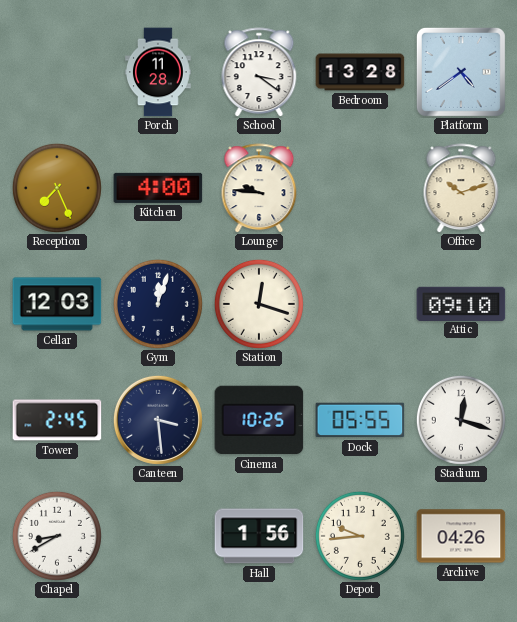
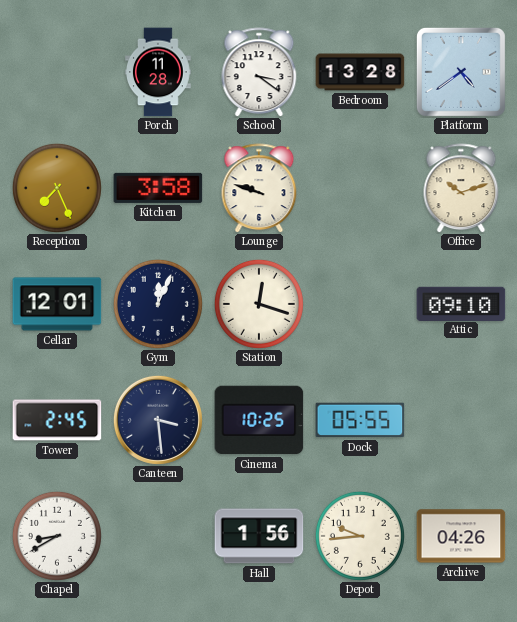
Kitchen: 4:00 -> 3:58
Lounge: 9:46 -> 9:48
Cellar: 12:03 -> 12:01
Gym: 12:03 -> 12:04
Stadium: 12:18 -> none
